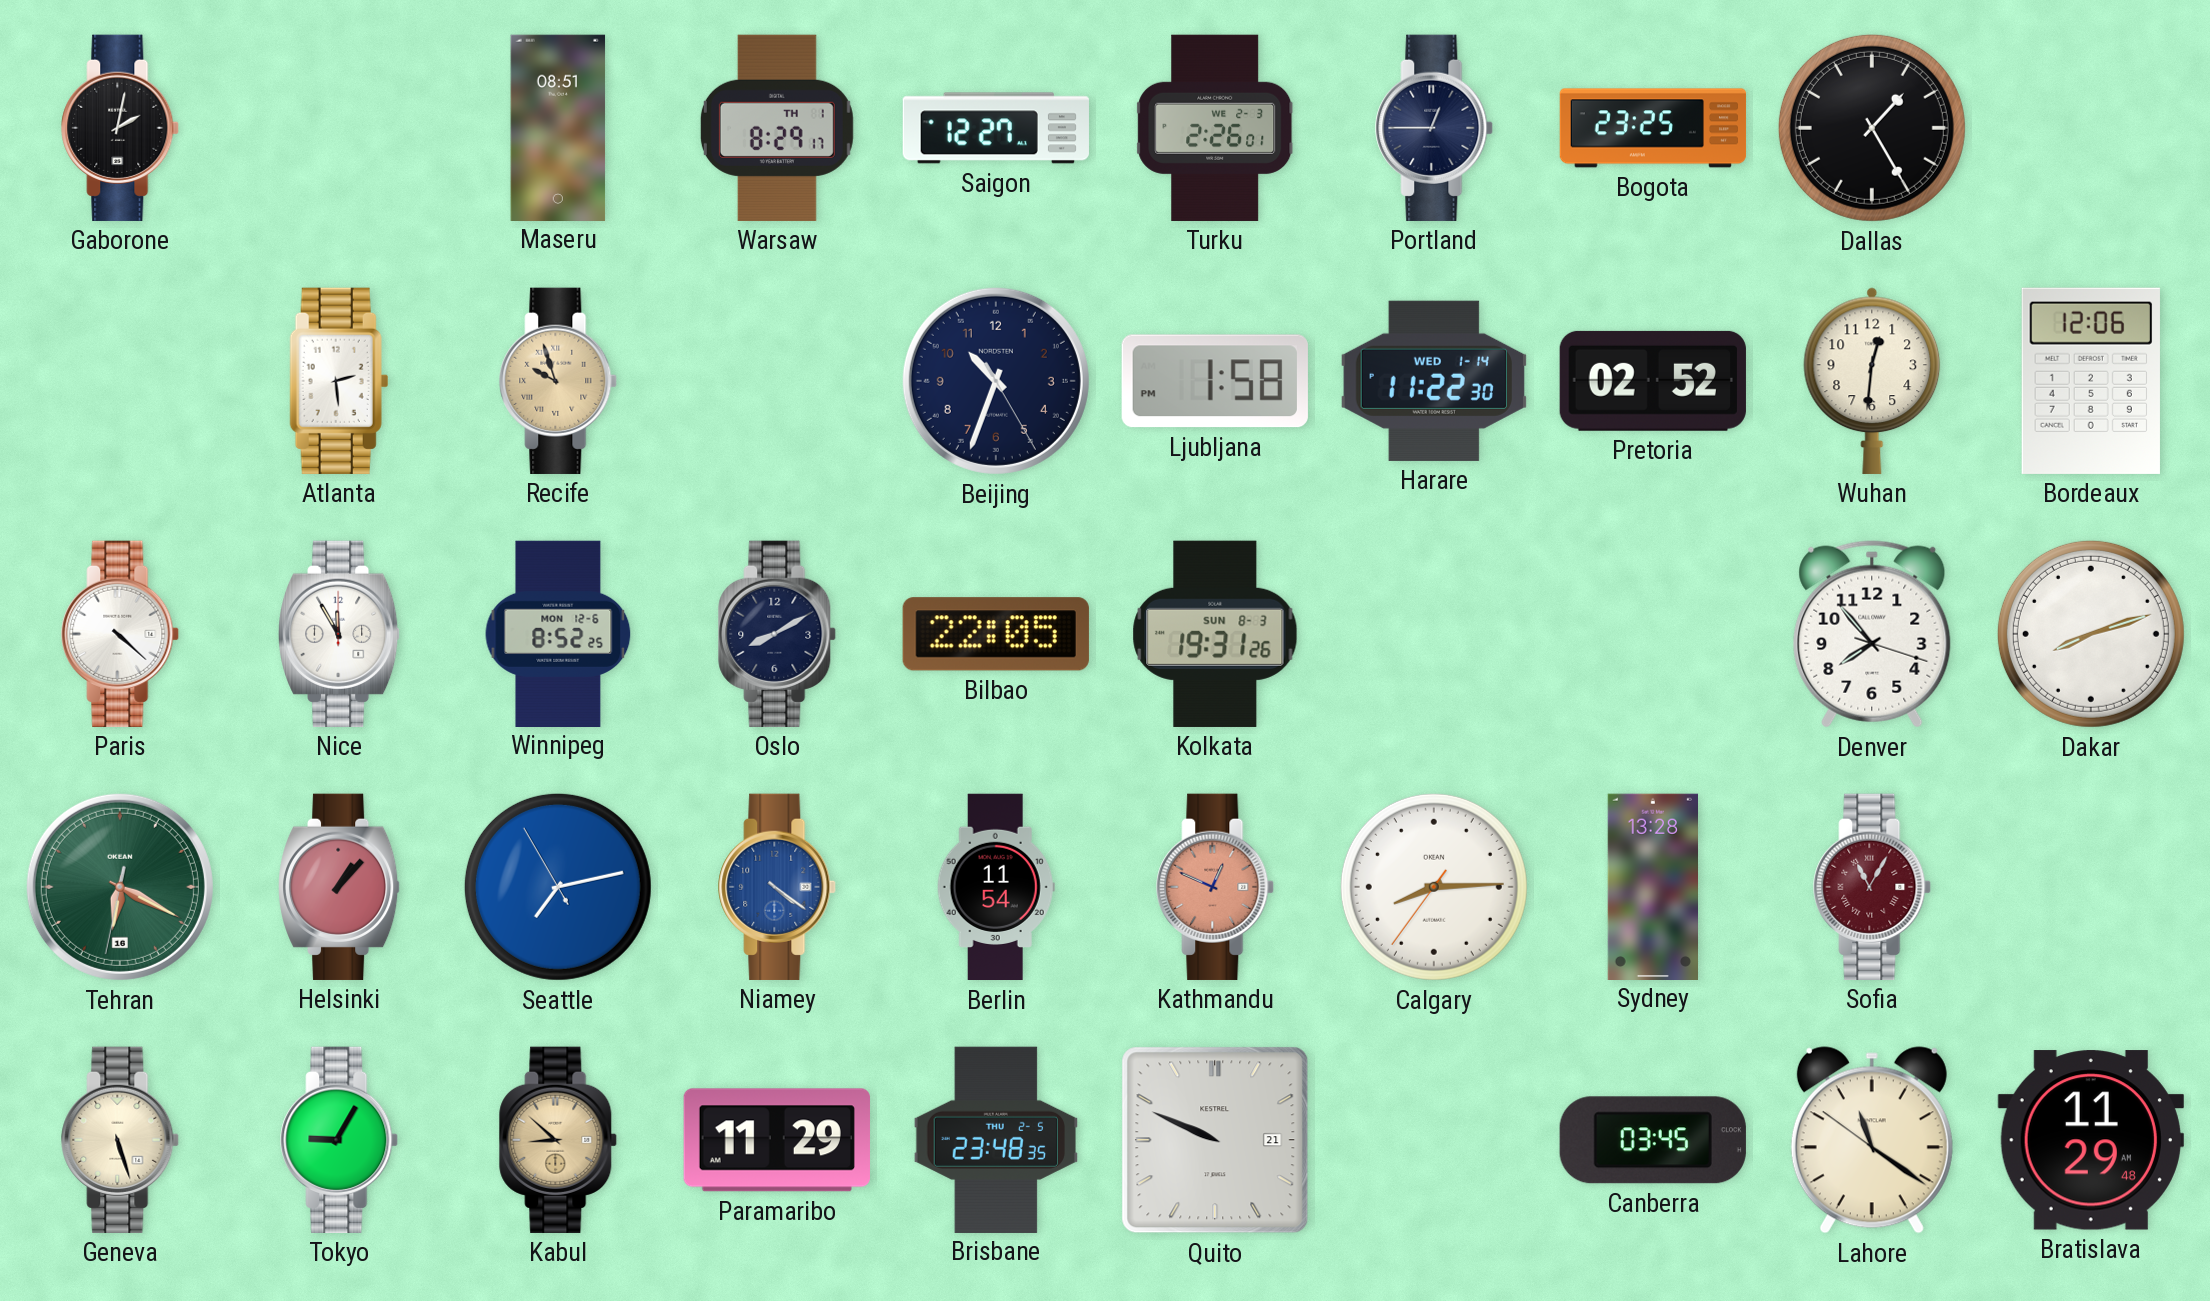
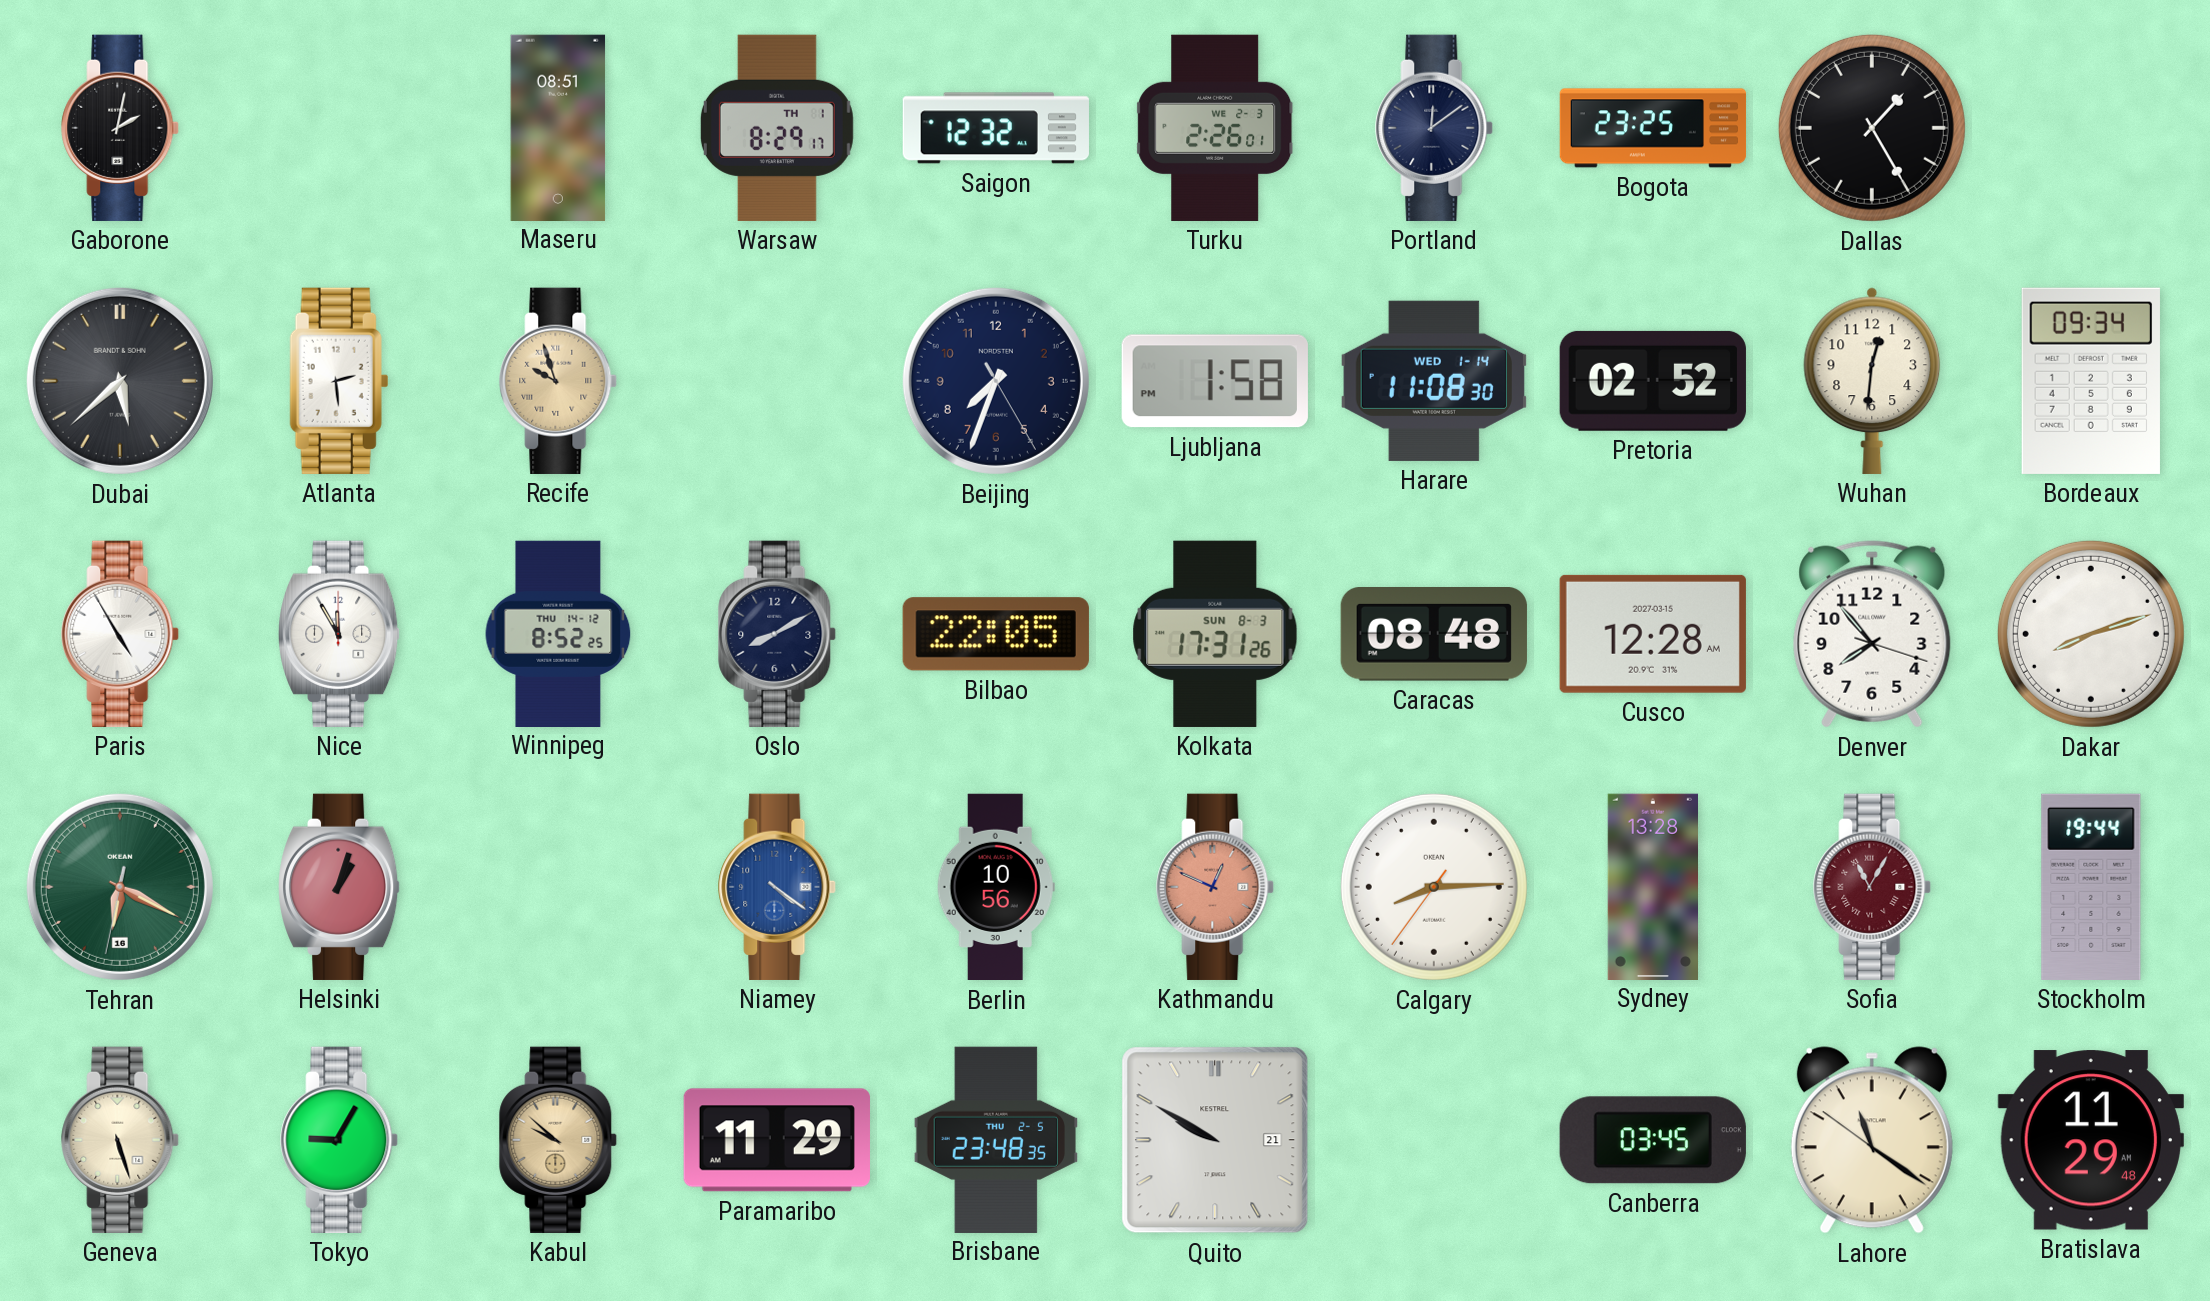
Saigon: 12:27 -> 12:32
Portland: 12:45 -> 12:09
Dubai: none -> 5:38
Beijing: 10:33 -> 7:33
Harare: 11:22 -> 11:08
Bordeaux: 12:06 -> 09:34
Paris: 4:22 -> 4:55
Winnipeg date: MON 12-6 -> THU 14-12
Kolkata: 19:31 -> 17:31
Caracas: none -> 08:48
Cusco: none -> 12:28
Helsinki: 1:07 -> 1:03
Seattle: 7:12 -> none
Berlin: 11:54 -> 10:56
Stockholm: none -> 19:44
Kabul: 8:52 -> 9:52
Quito: 9:49 -> 9:50
